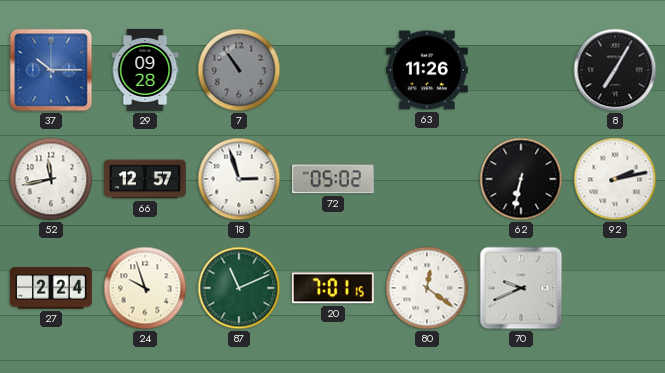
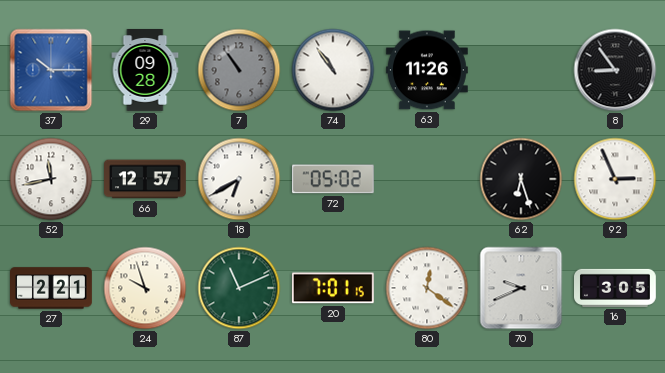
74: none -> 10:54
8: 7:05 -> 8:54
18: 2:57 -> 6:40
62: 6:32 -> 6:27
92: 2:13 -> 2:56
27: 2:24 -> 2:21
16: none -> 3:05
